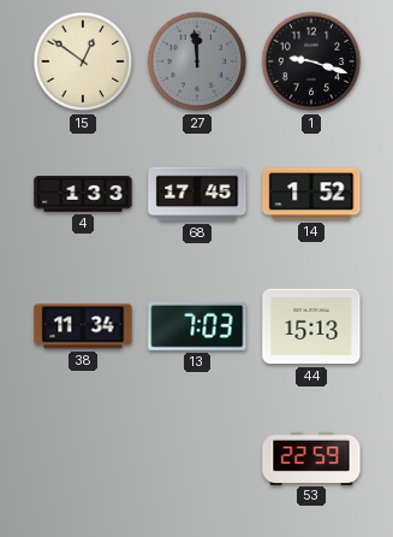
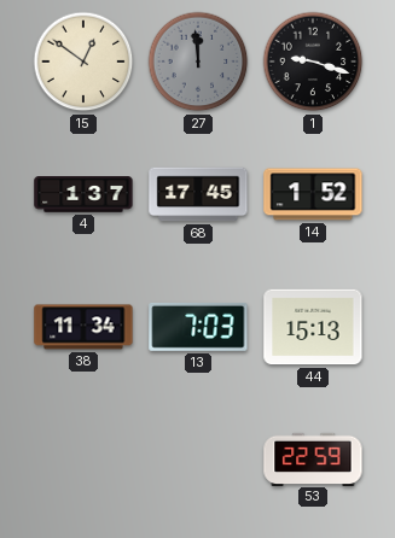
4: 1:33 -> 1:37
